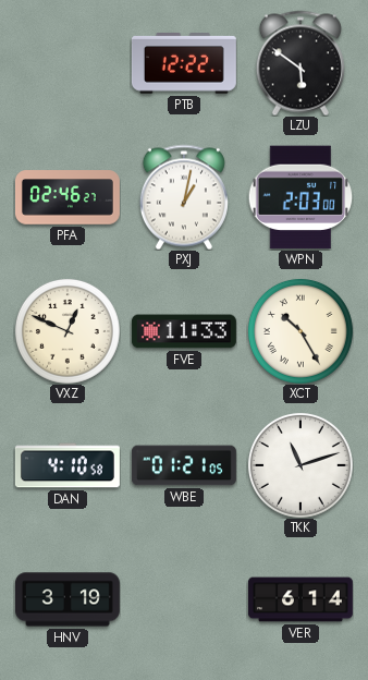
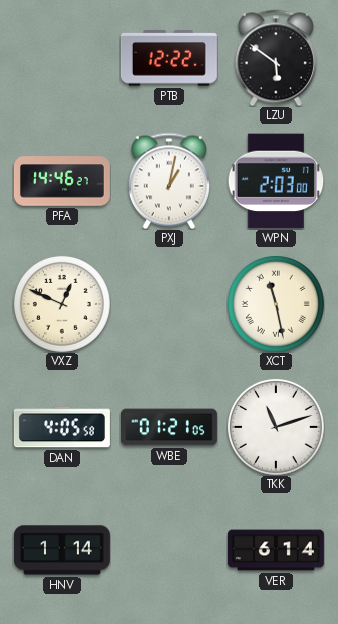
PFA: 02:46 -> 14:46
FVE: 11:33 -> none
XCT: 10:25 -> 11:28
DAN: 4:10 -> 4:05
HNV: 3:19 -> 1:14
